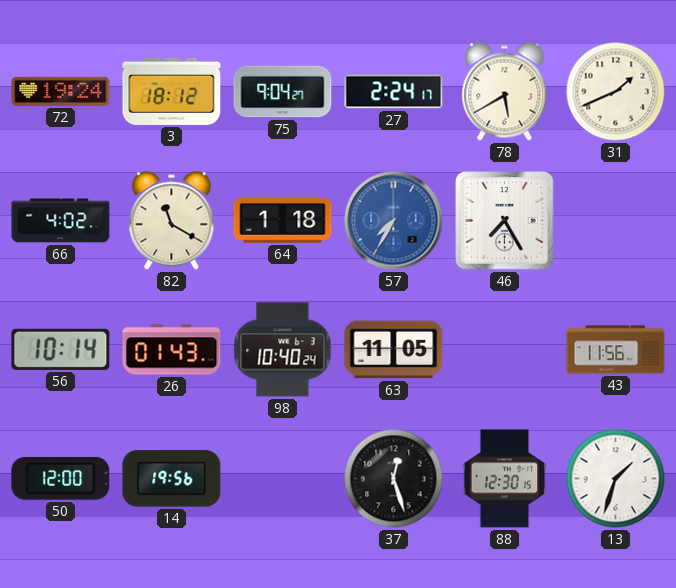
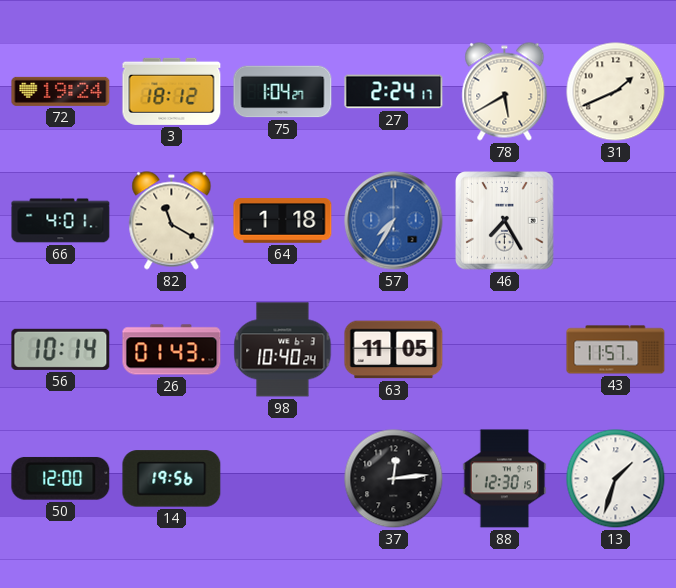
75: 9:04 -> 1:04
66: 4:02 -> 4:01
43: 11:56 -> 11:57
37: 12:27 -> 12:14
